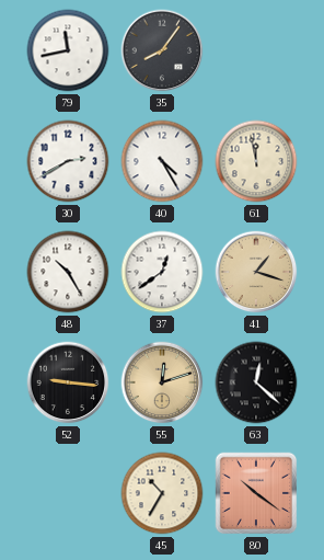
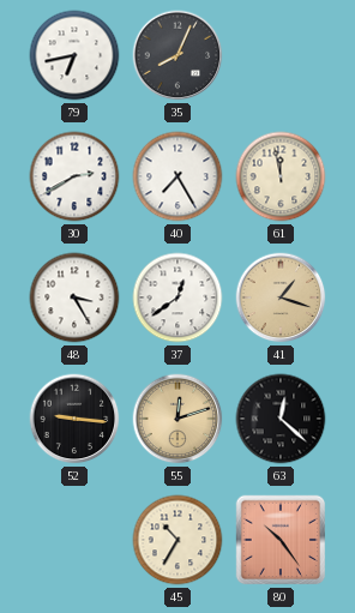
79: 11:43 -> 6:43
35: 8:06 -> 8:04
40: 4:25 -> 7:25
48: 10:25 -> 3:25
80: 10:21 -> 10:24
